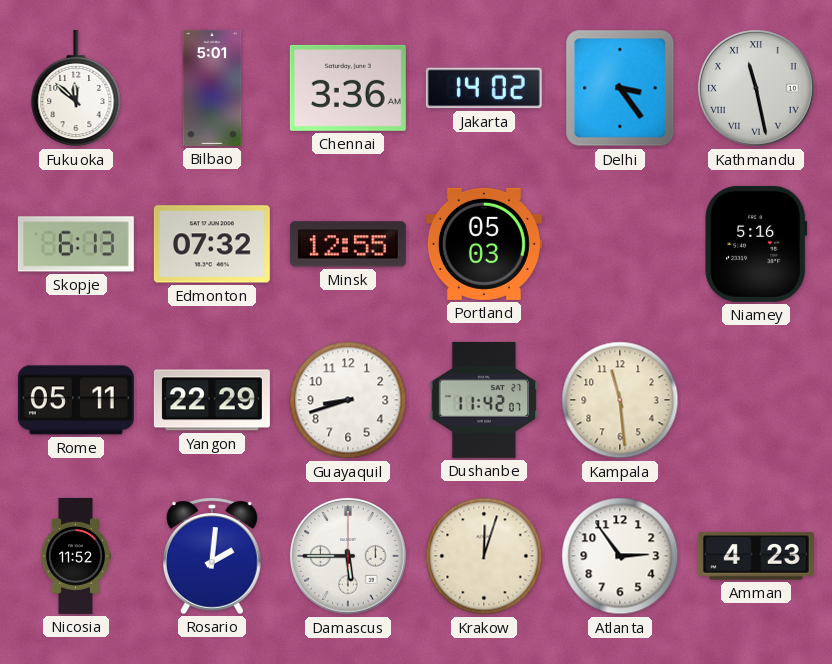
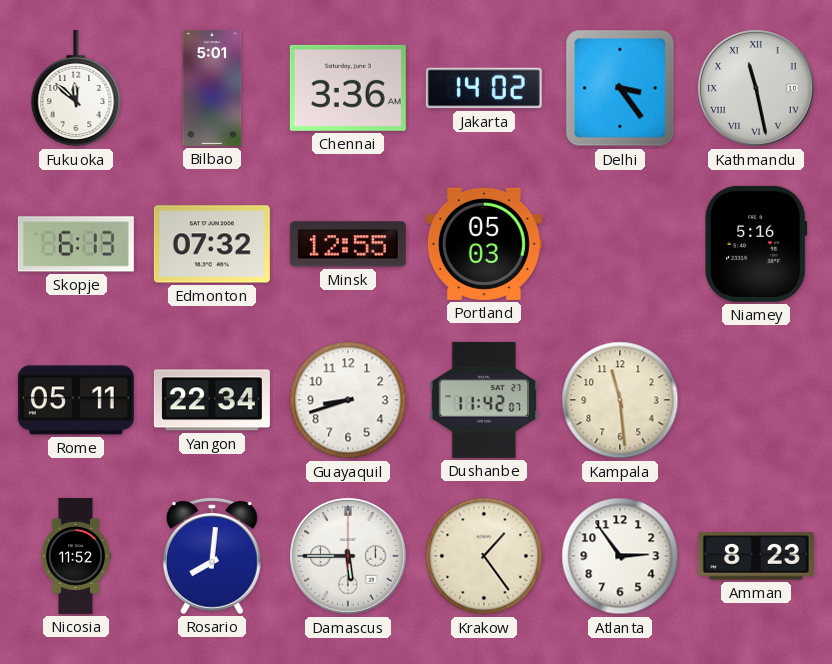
Yangon: 22:29 -> 22:34
Rosario: 2:01 -> 8:01
Krakow: 12:03 -> 1:24
Amman: 4:23 -> 8:23
